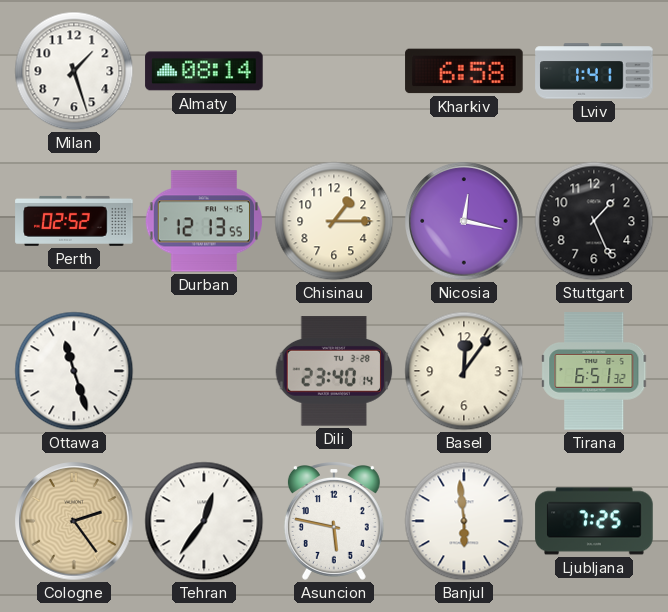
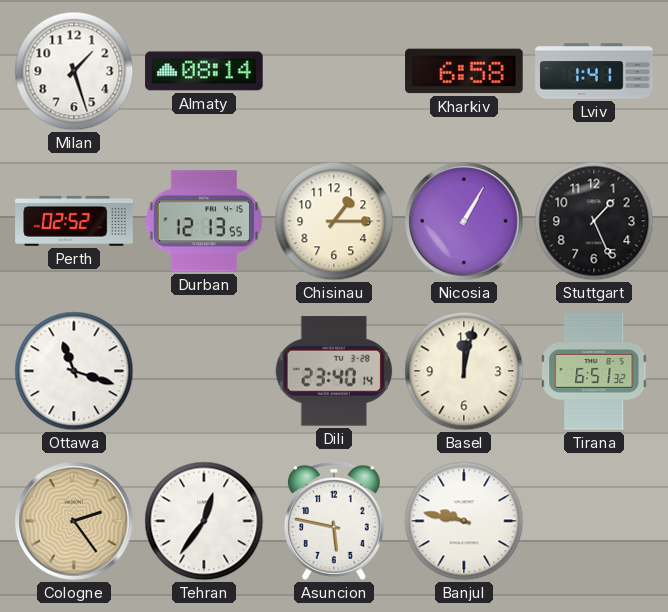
Nicosia: 12:17 -> 1:05
Ottawa: 11:27 -> 11:18
Basel: 12:06 -> 12:02
Banjul: 5:59 -> 9:47
Ljubljana: 7:25 -> none
